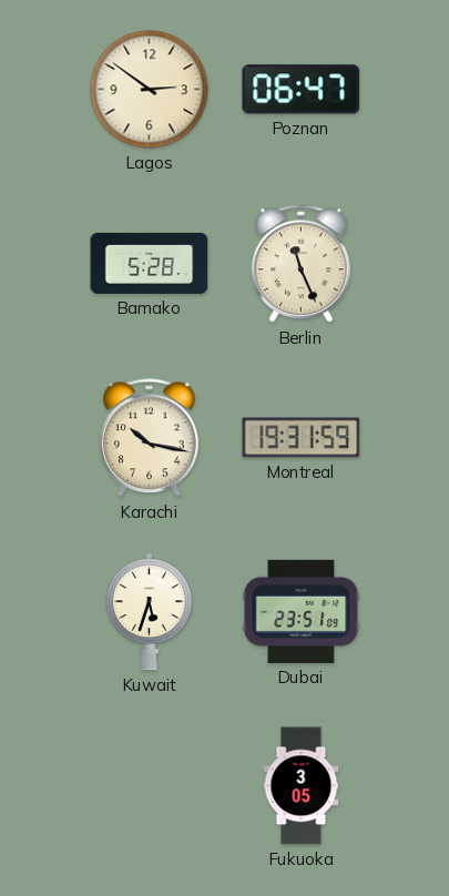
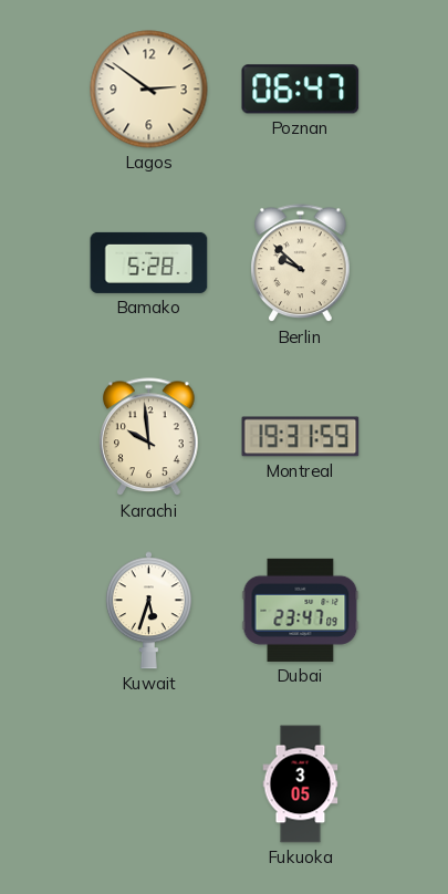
Berlin: 11:26 -> 9:52
Karachi: 10:17 -> 9:59
Dubai: 23:51 -> 23:47
